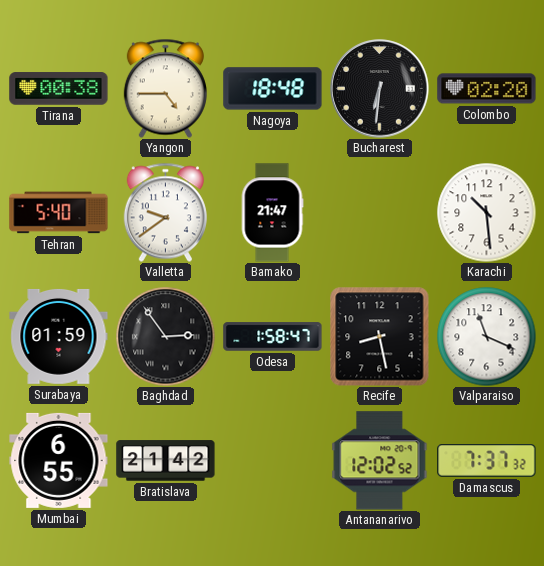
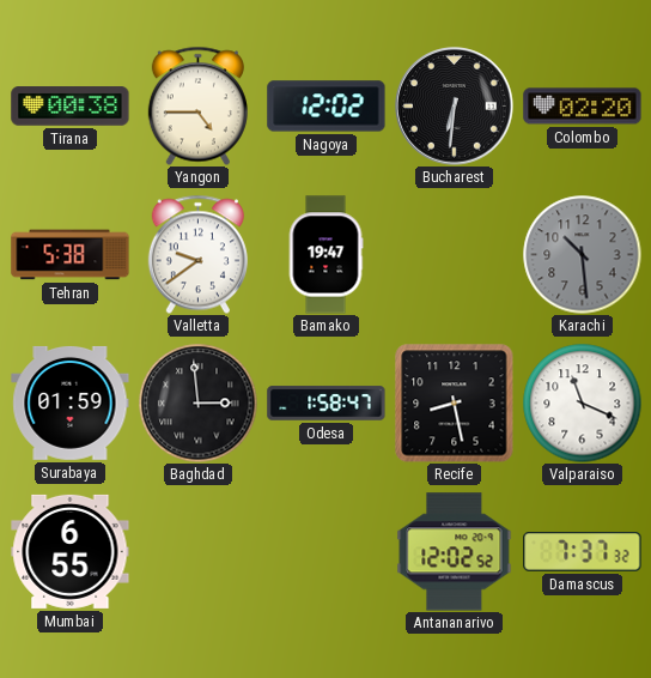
Nagoya: 18:48 -> 12:02
Tehran: 5:40 -> 5:38
Bamako: 21:47 -> 19:47
Karachi dial: white -> grey
Baghdad: 2:54 -> 2:59
Bratislava: 21:42 -> none
